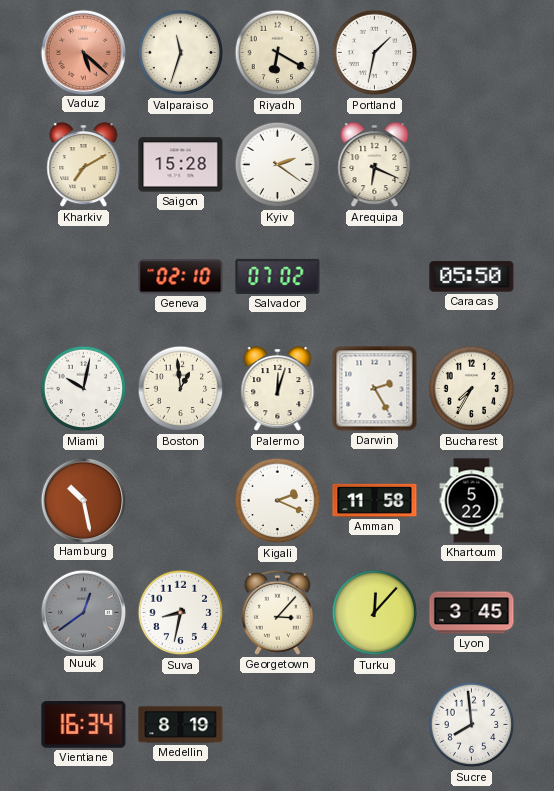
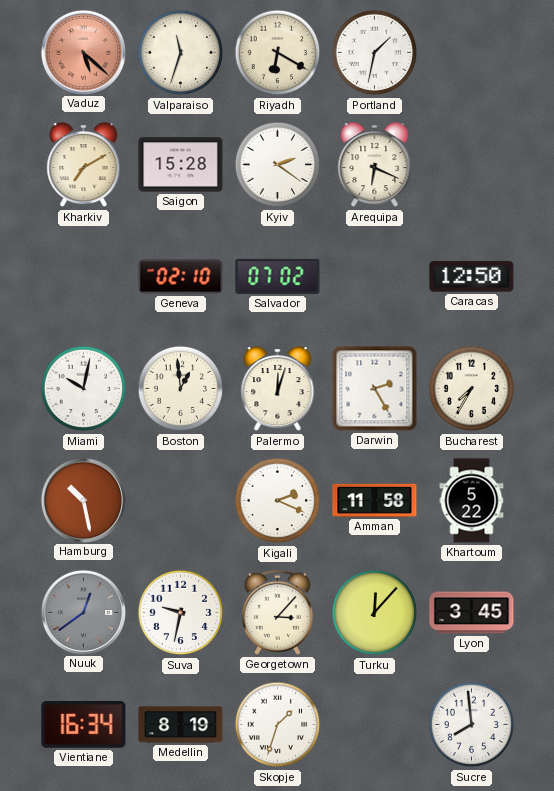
Caracas: 05:50 -> 12:50
Suva: 8:32 -> 9:32
Skopje: none -> 1:33
